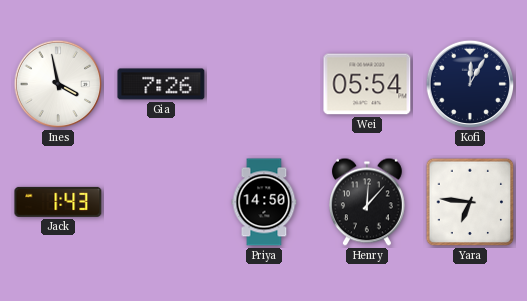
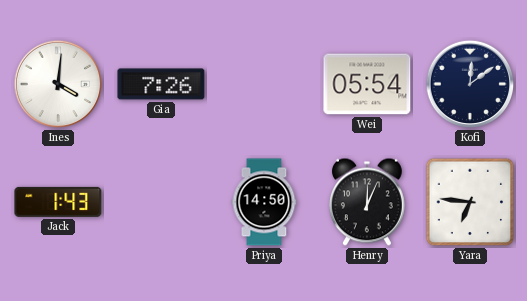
Ines: 3:58 -> 4:01
Kofi: 12:05 -> 12:09
Henry: 12:07 -> 12:04
